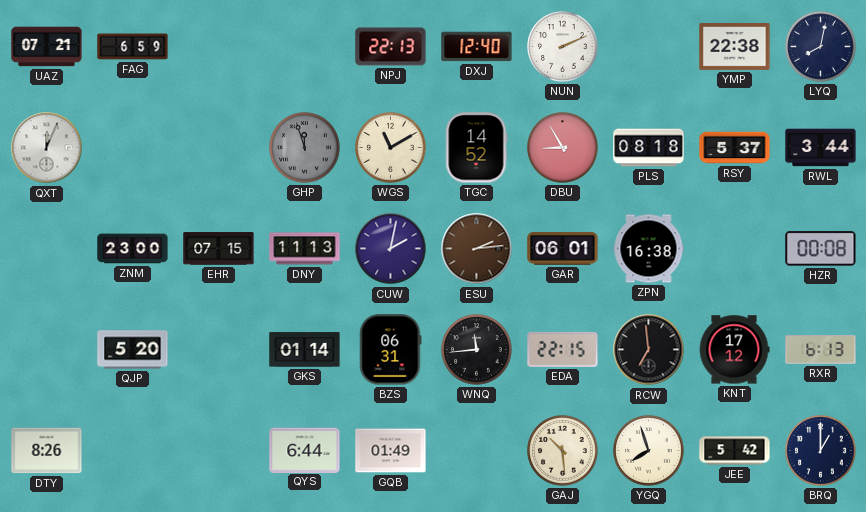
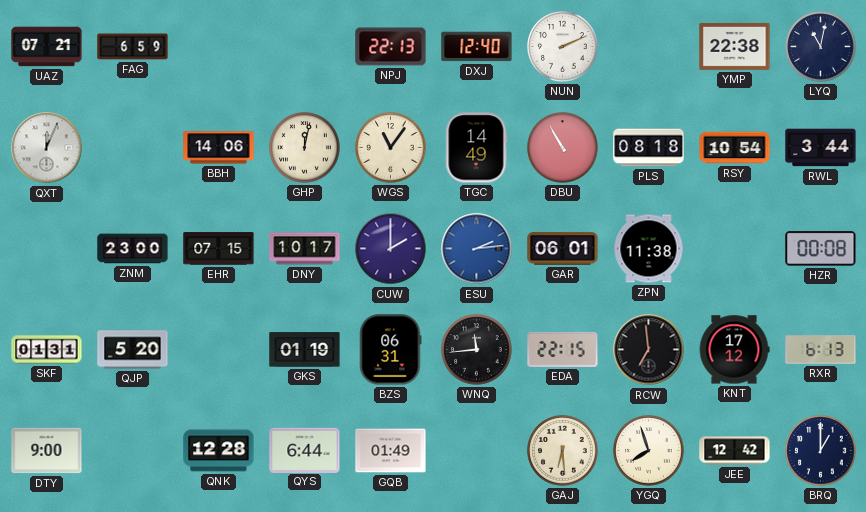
LYQ: 8:02 -> 11:02
BBH: none -> 14:06
GHP: 11:57 -> 12:02
GHP dial: grey -> cream
WGS: 11:10 -> 11:06
TGC: 14:52 -> 14:49
DBU: 8:55 -> 10:55
RSY: 5:37 -> 10:54
DNY: 11:13 -> 10:17
CUW: 2:02 -> 2:00
ESU dial: brown -> blue
ZPN: 16:38 -> 11:38
SKF: none -> 01:31
GKS: 01:14 -> 01:19
DTY: 8:26 -> 9:00
QNK: none -> 12:28
GAJ: 10:29 -> 6:29
JEE: 5:42 -> 12:42
